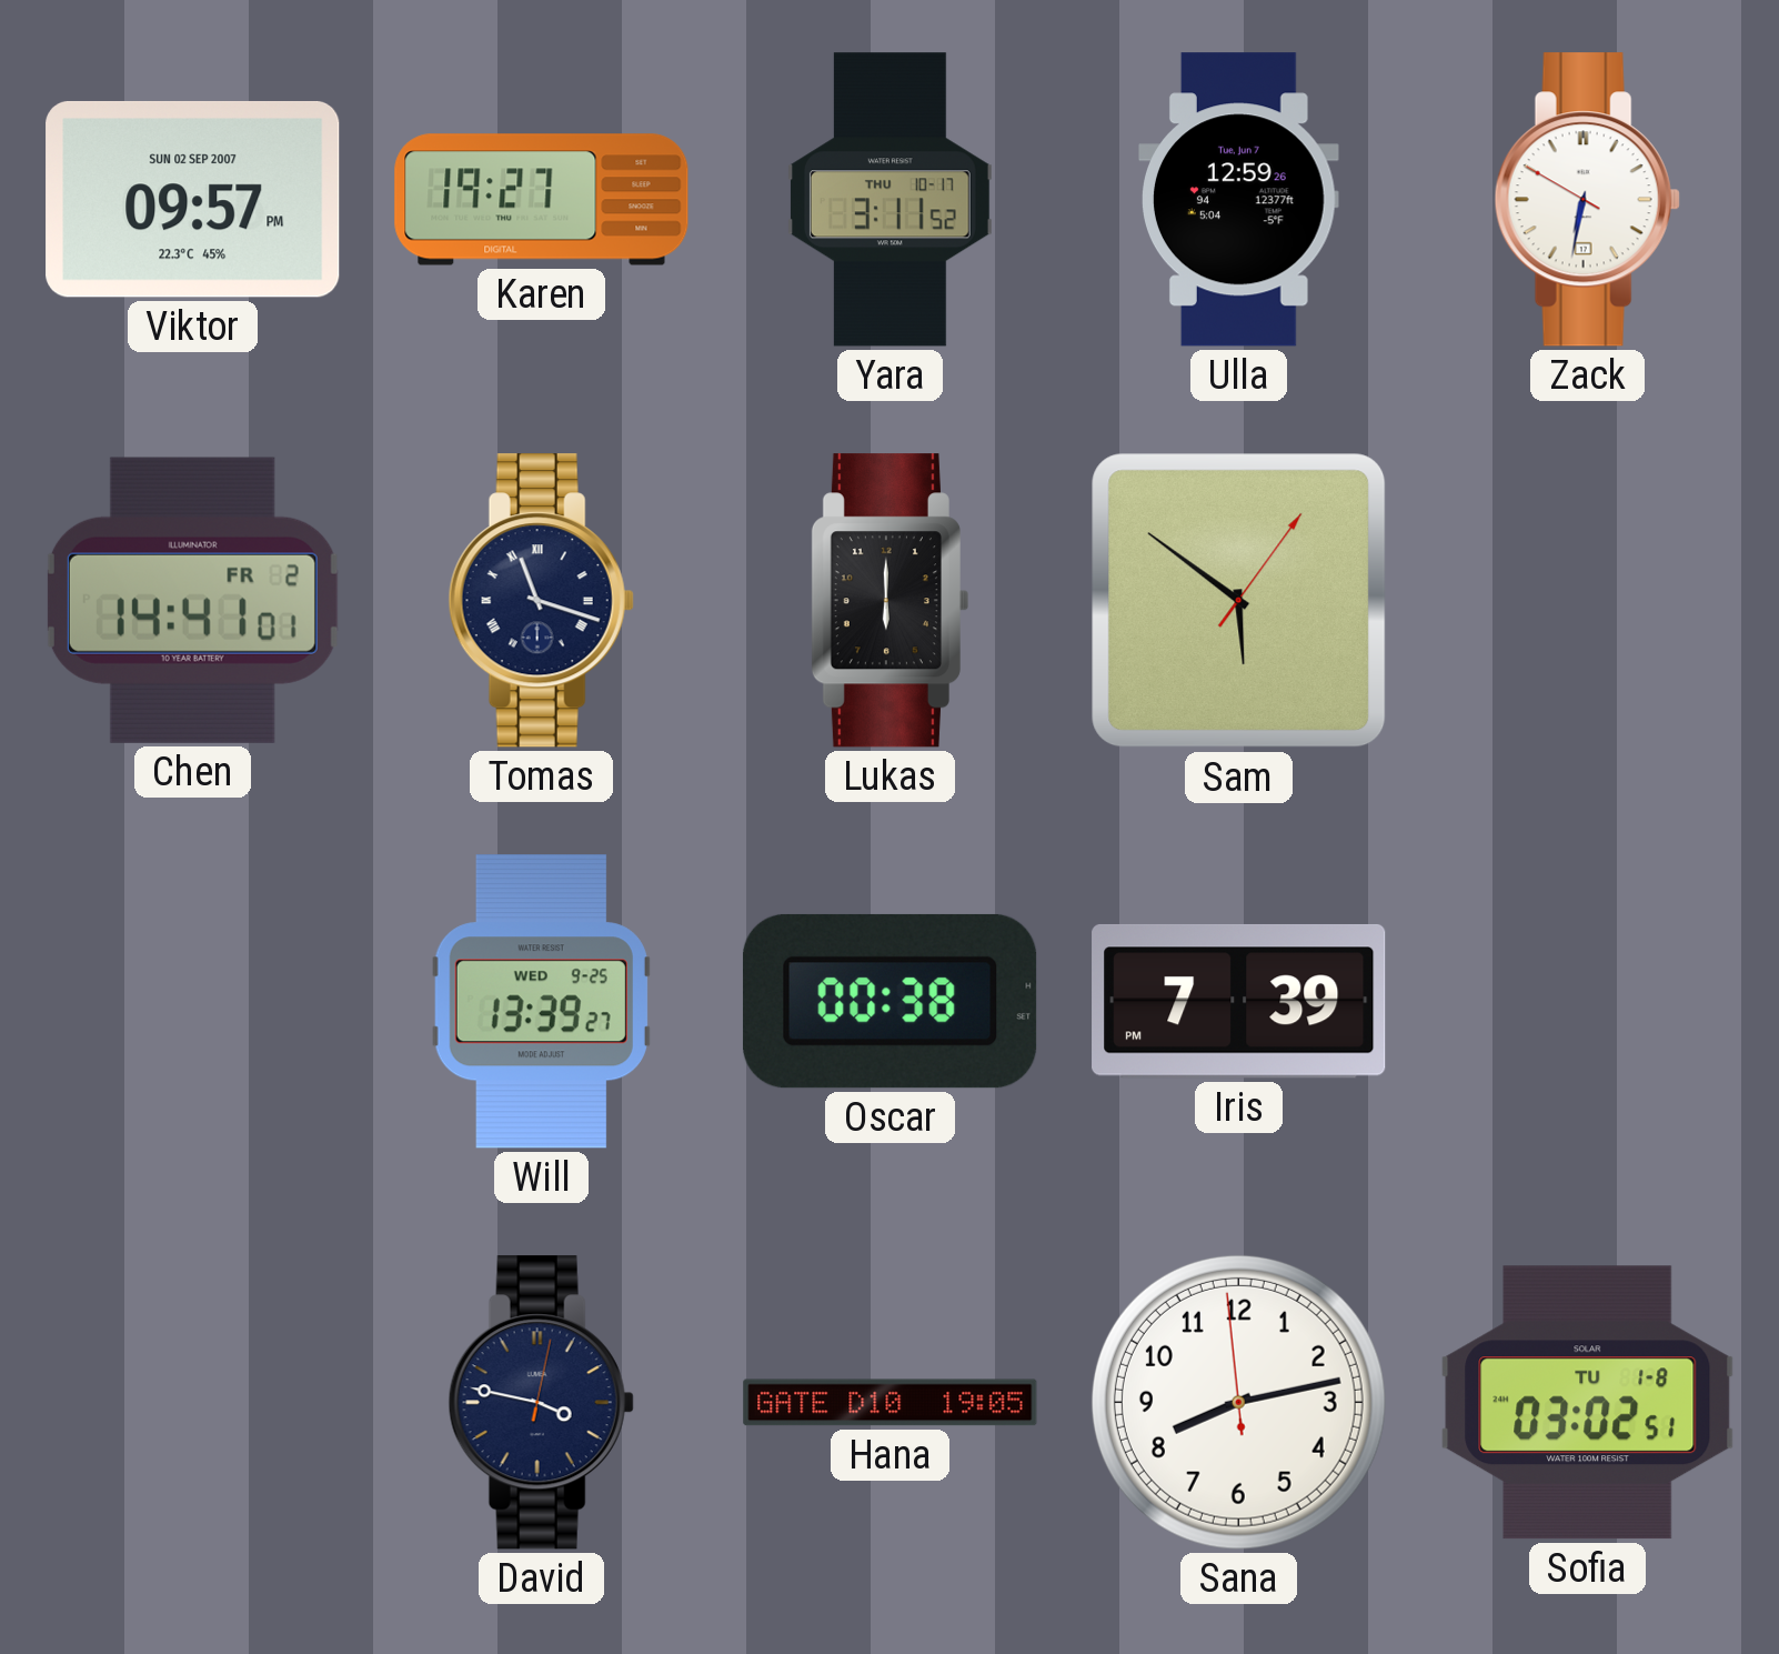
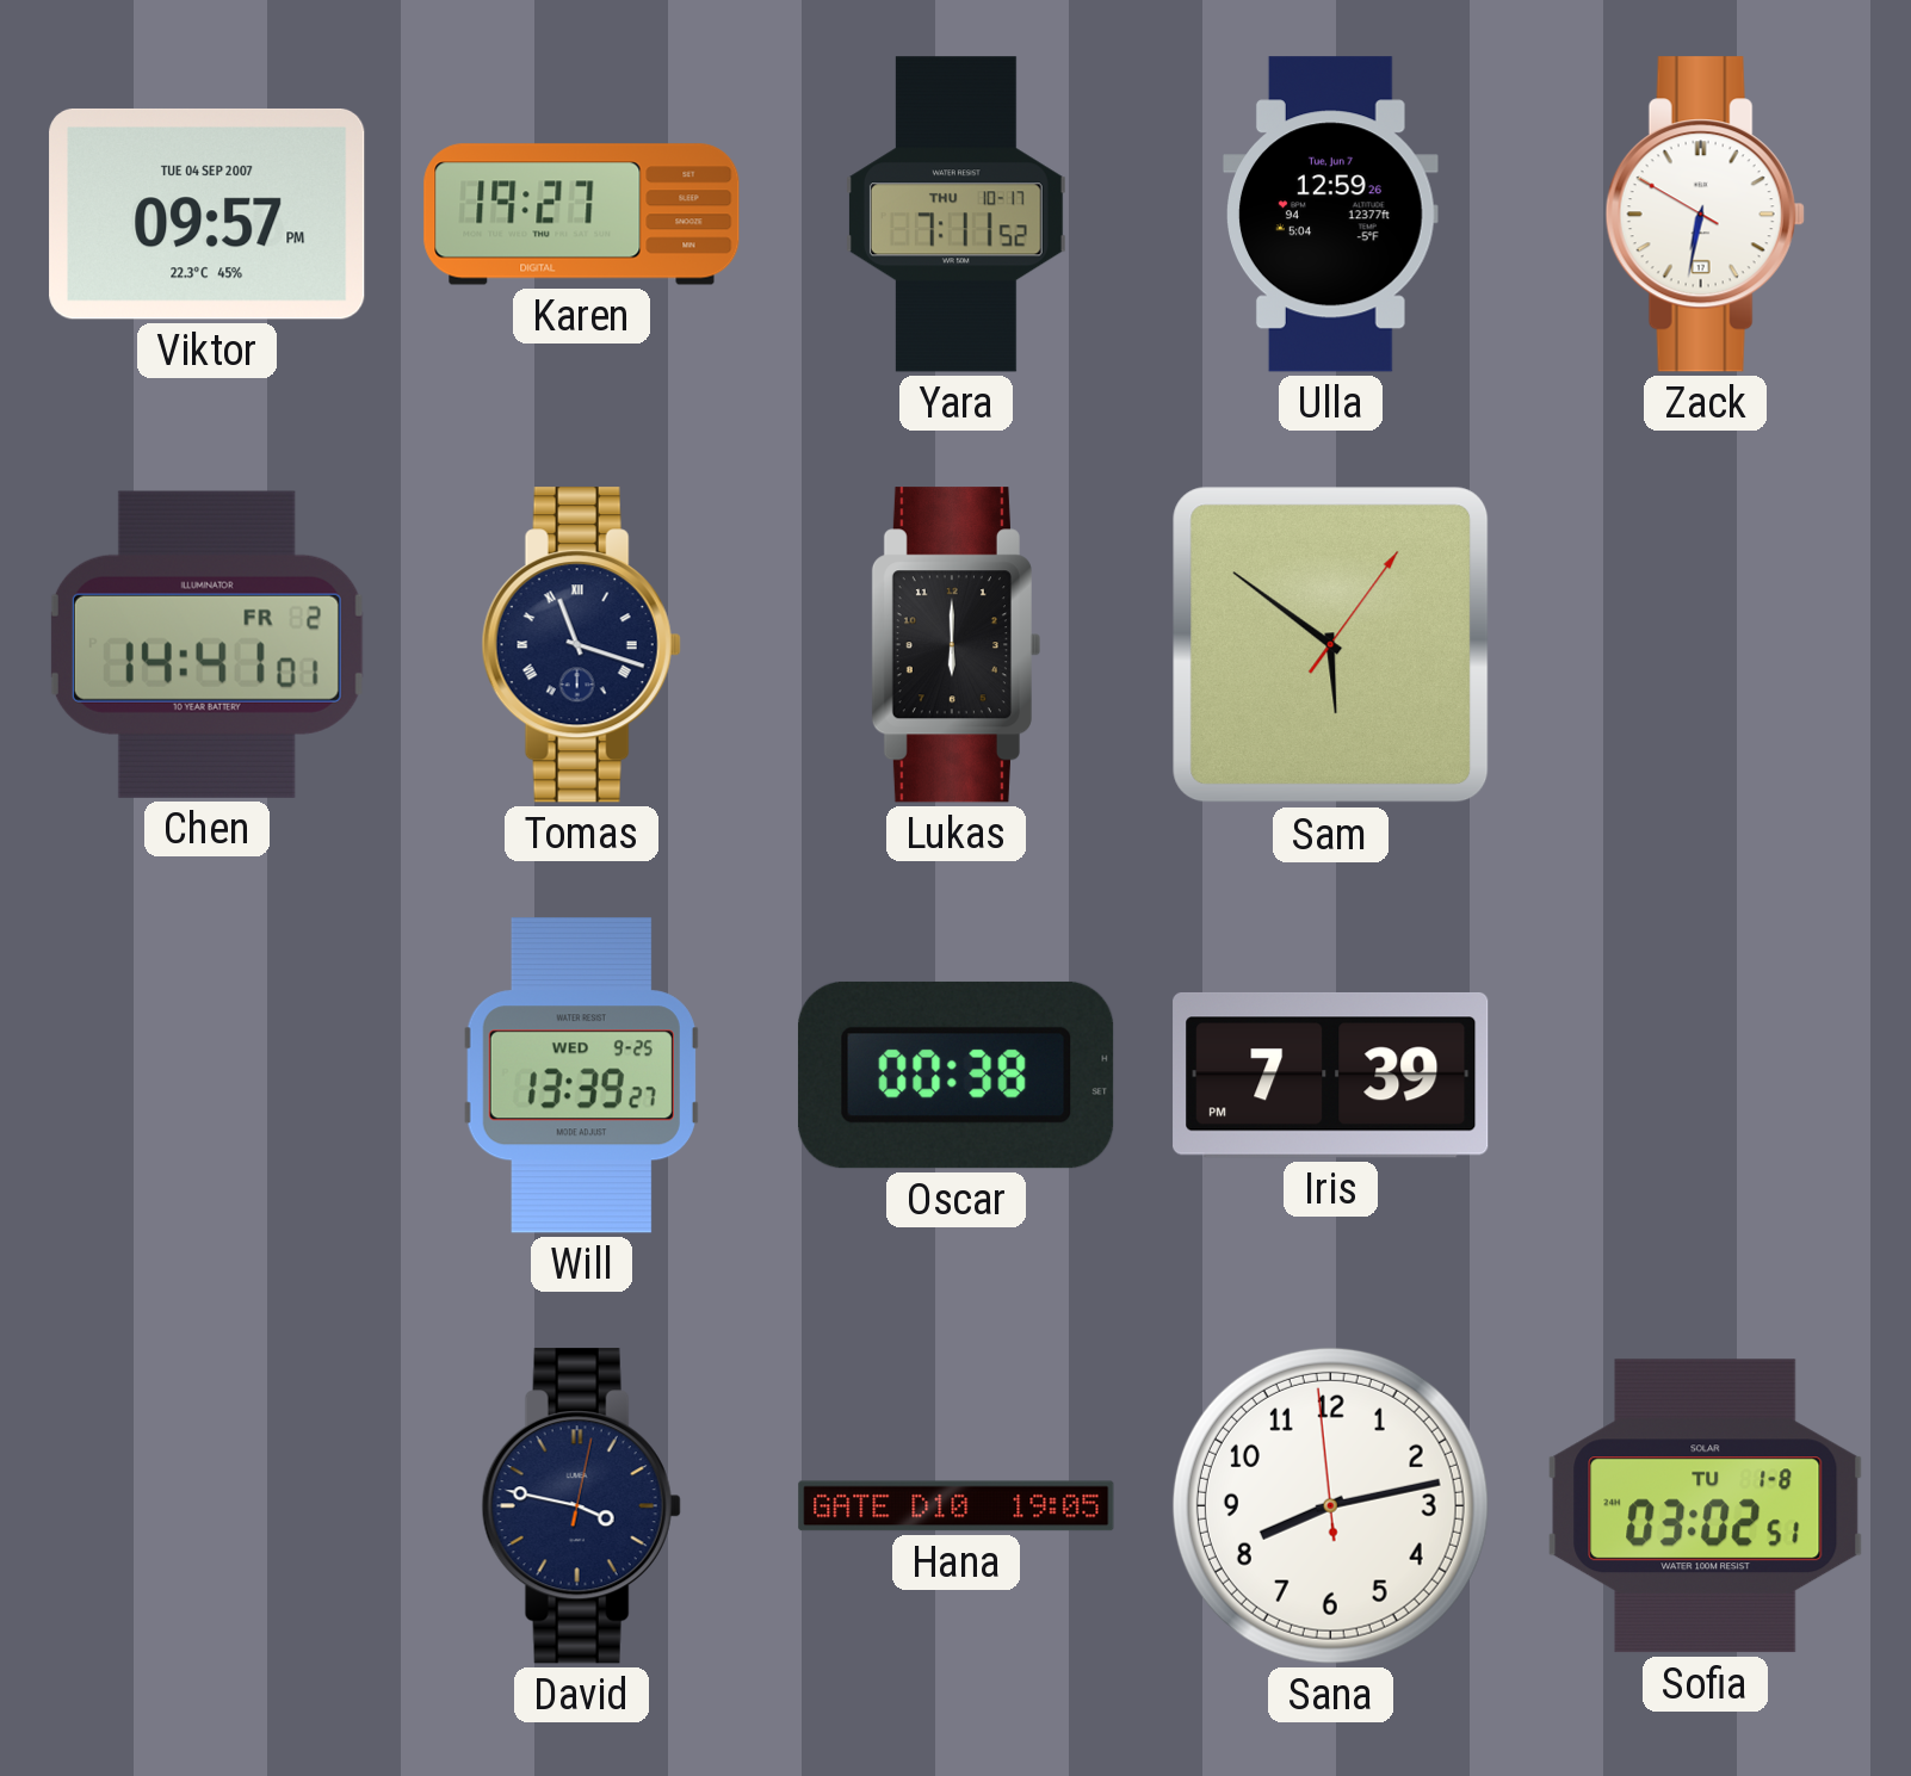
Viktor date: SUN 02 SEP 2007 -> TUE 04 SEP 2007
Yara: 3:11 -> 7:11
